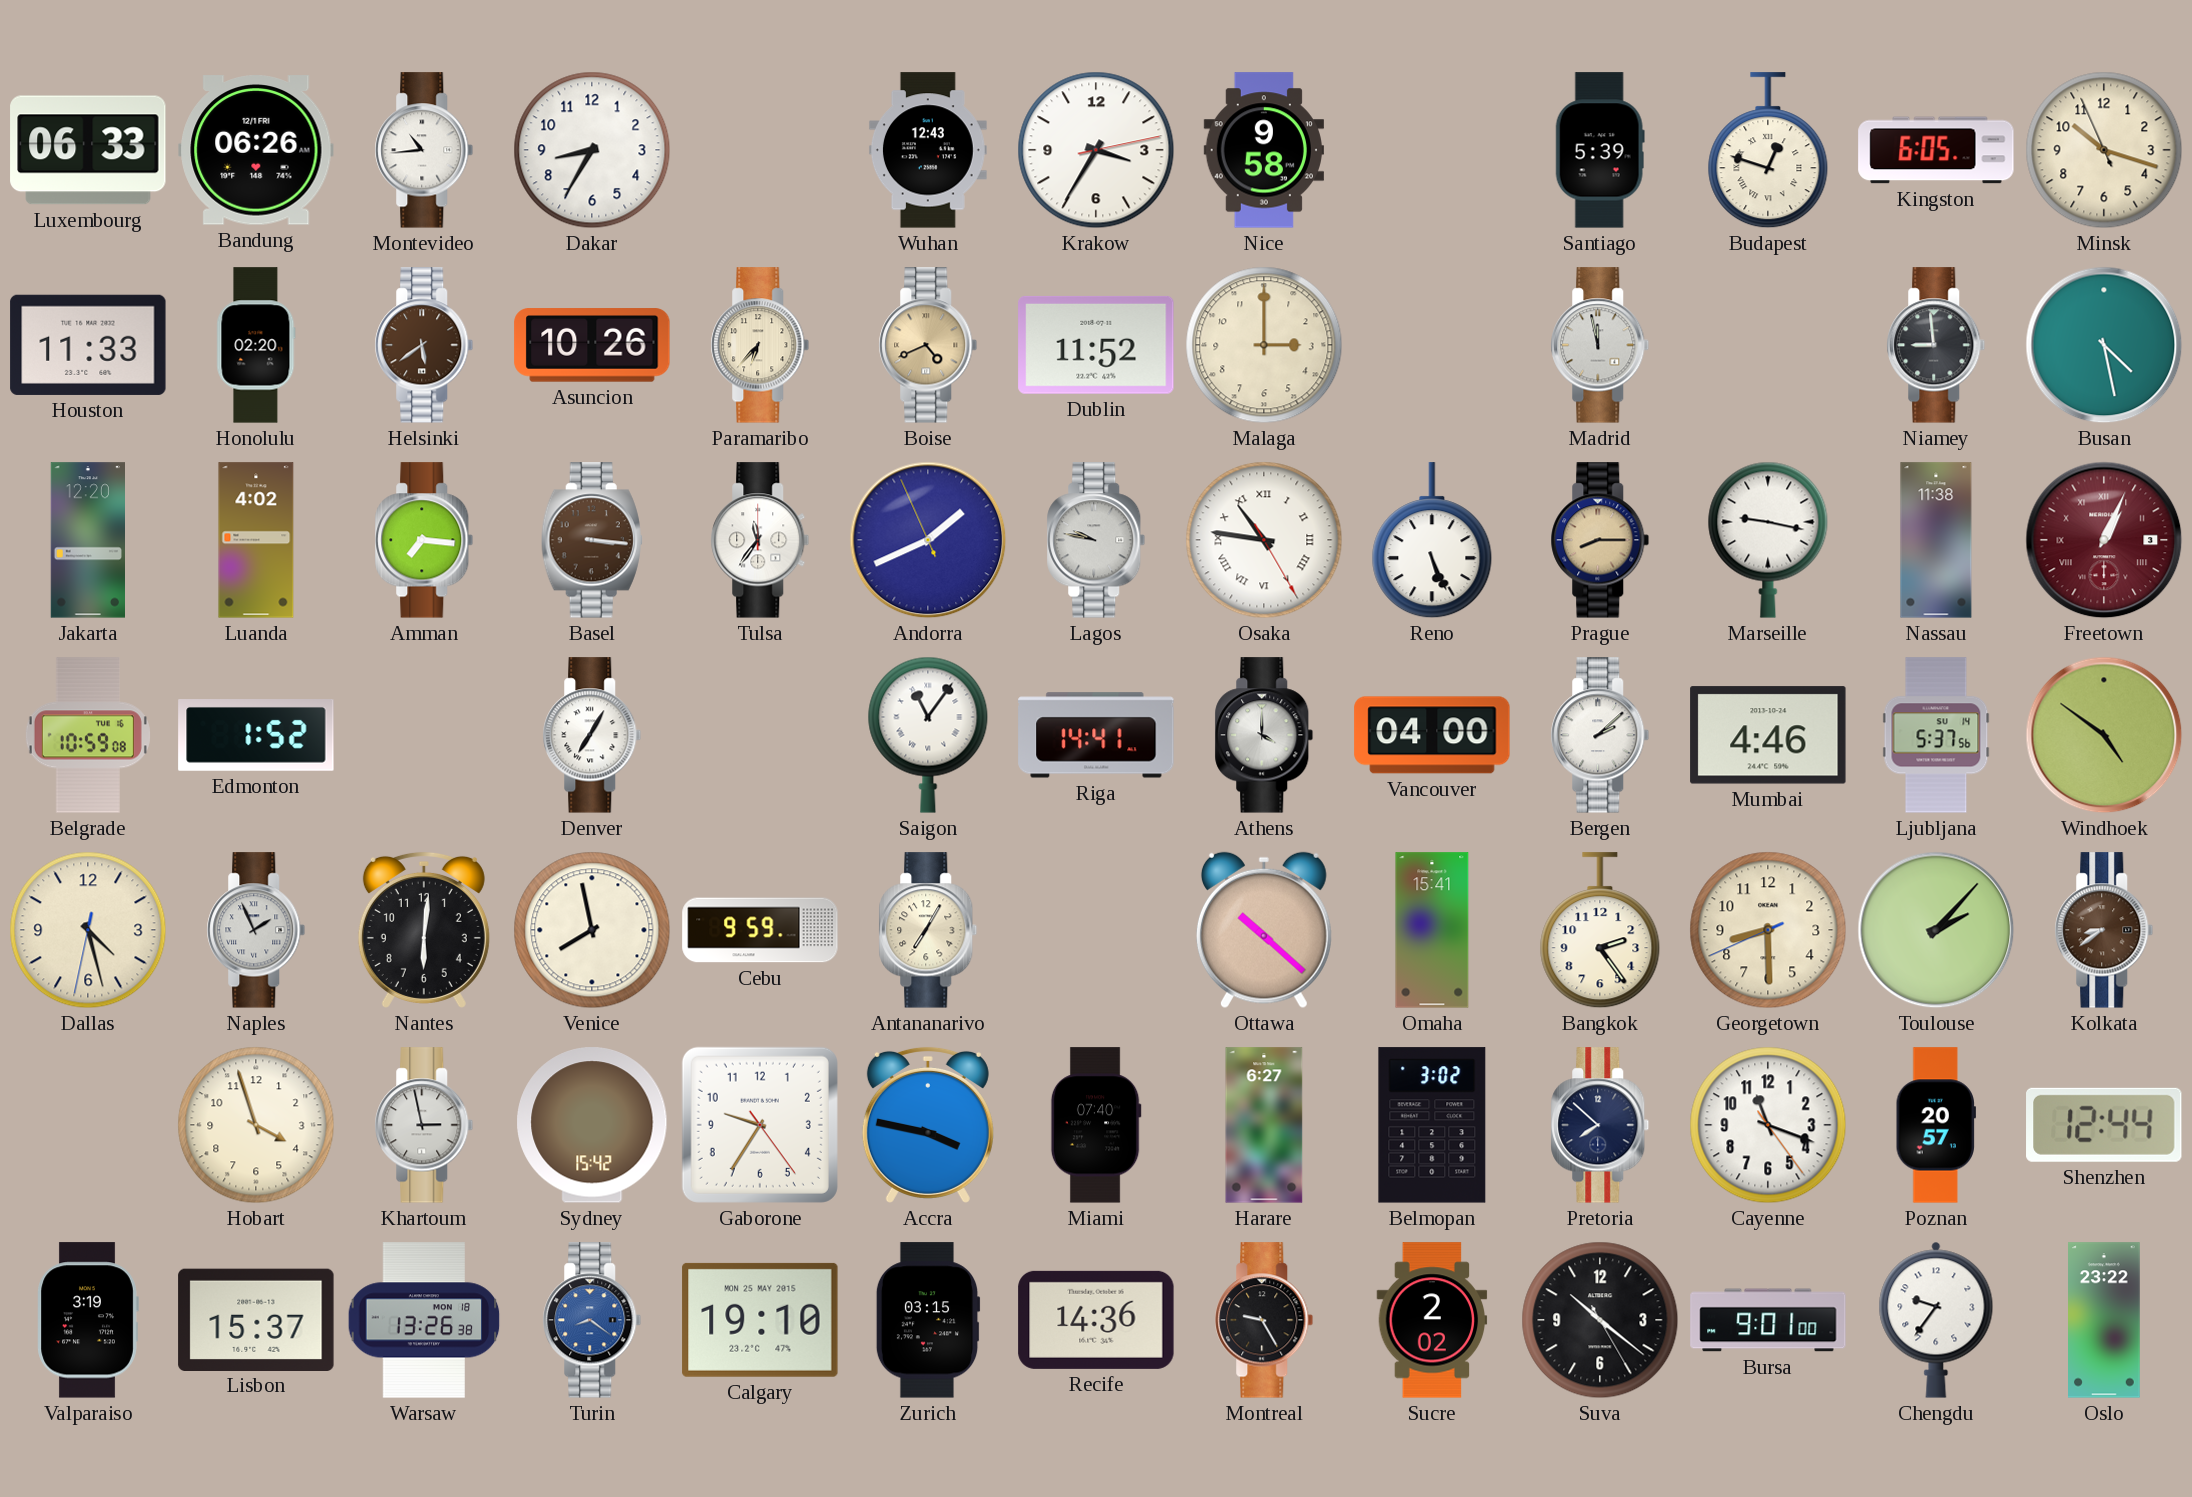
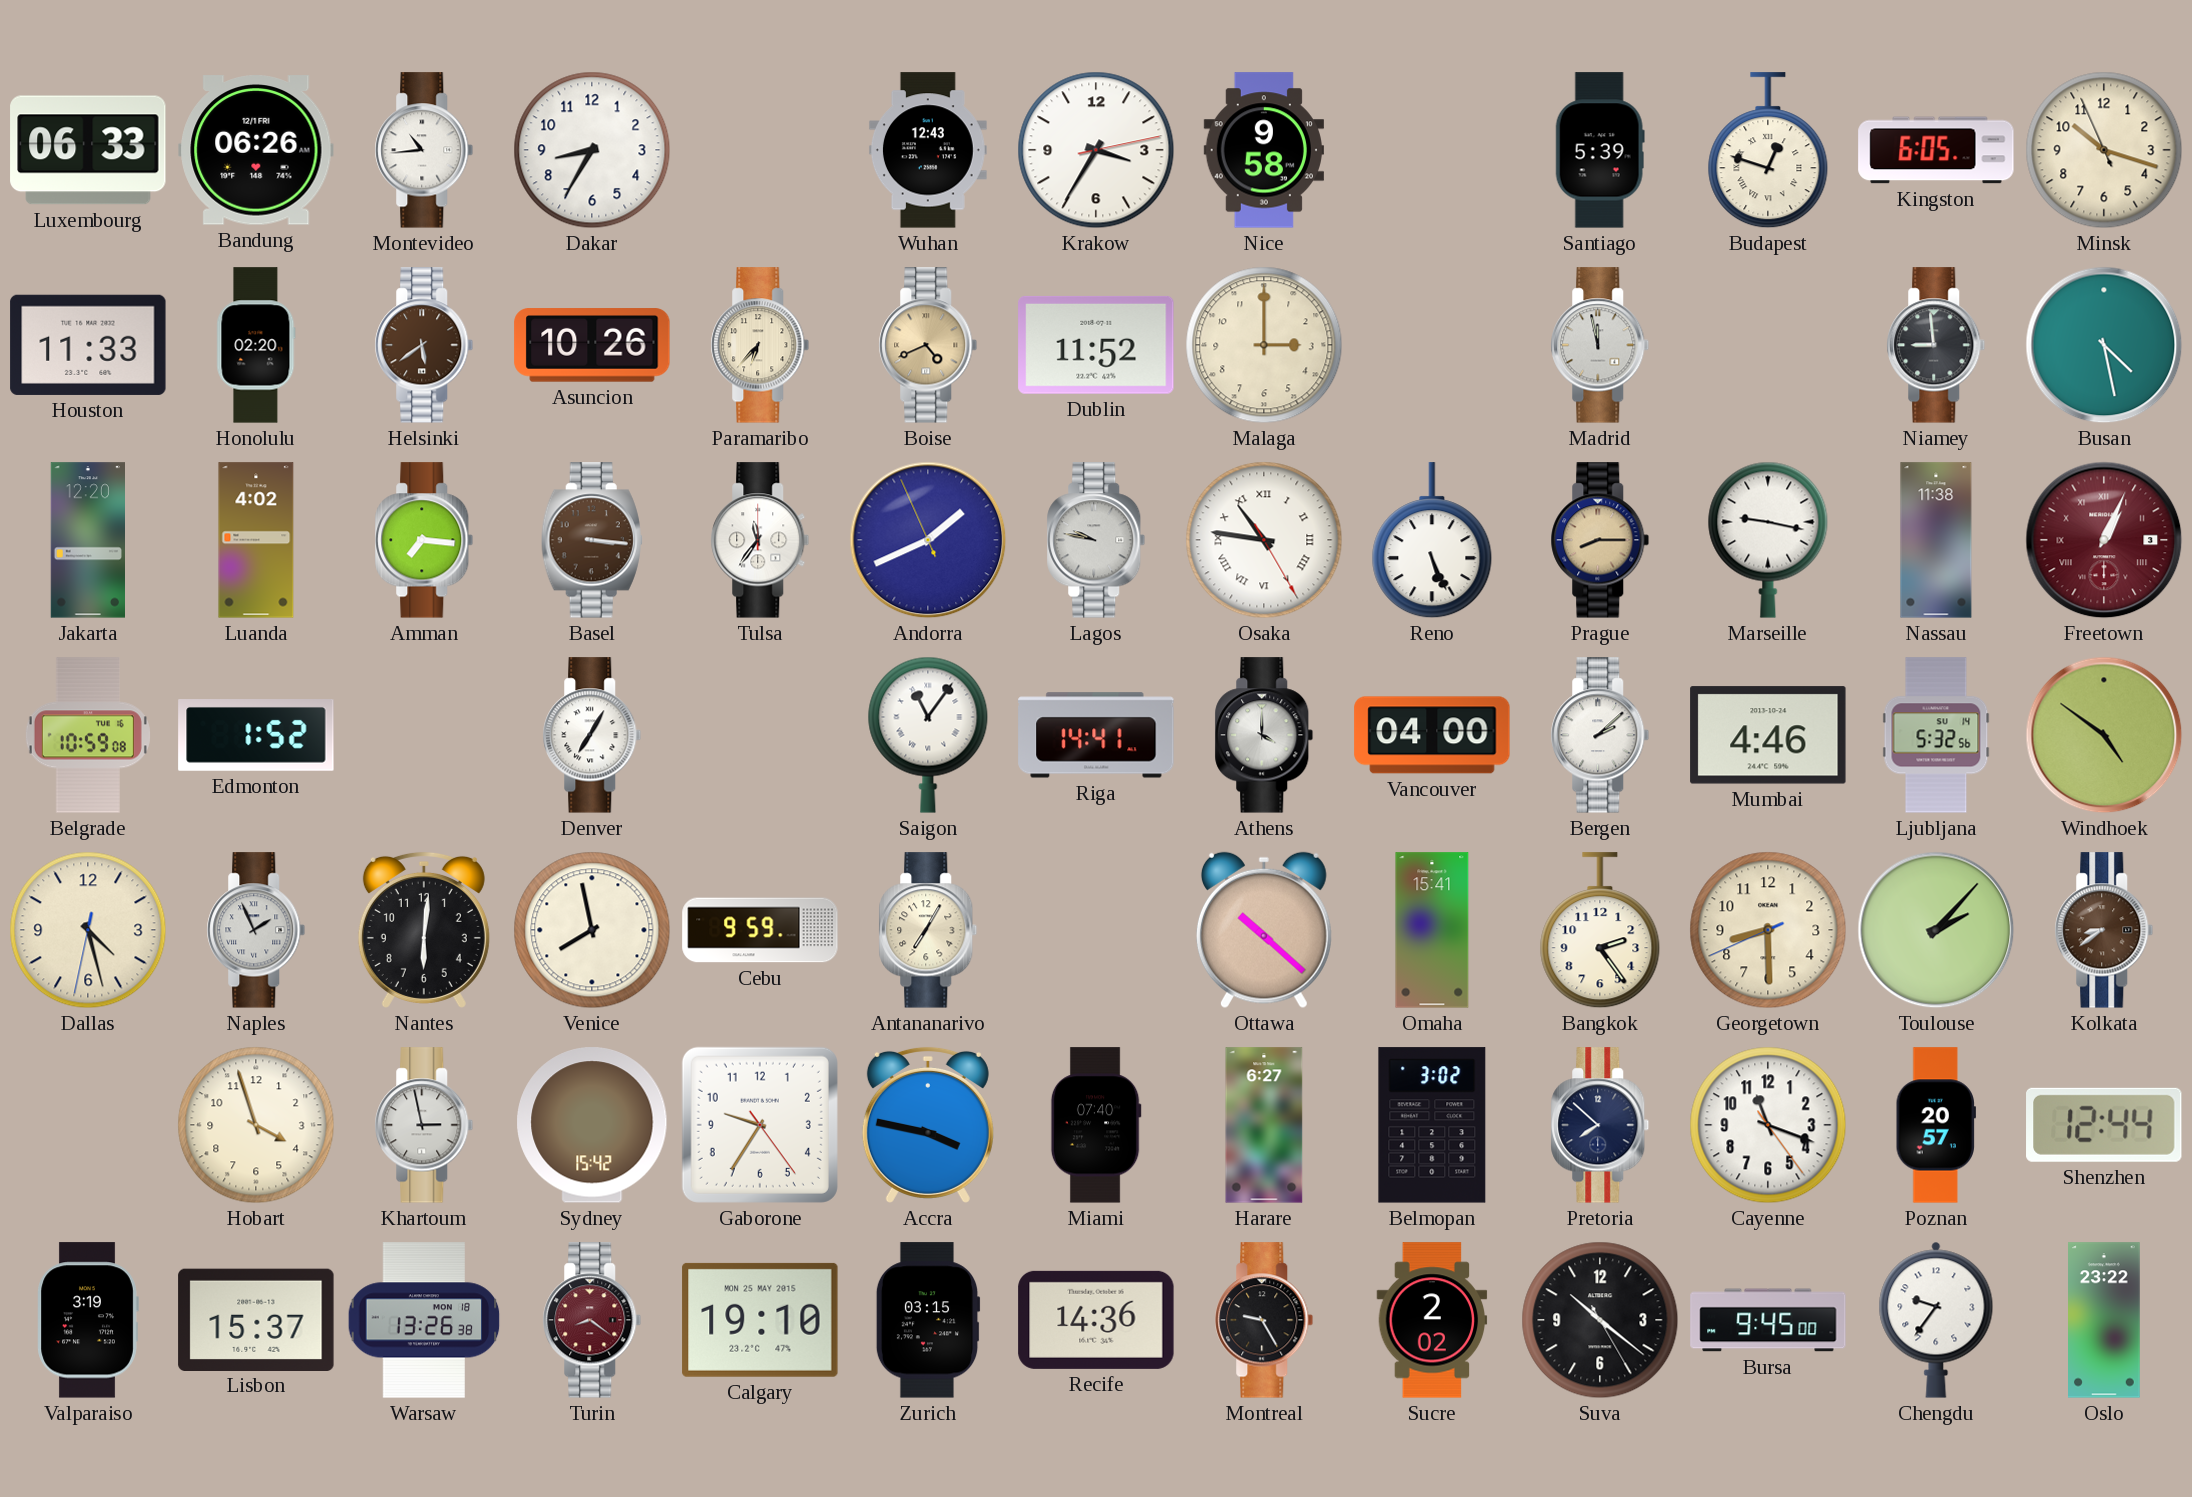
Ljubljana: 5:37 -> 5:32
Turin dial: blue -> burgundy
Bursa: 9:01 -> 9:45
